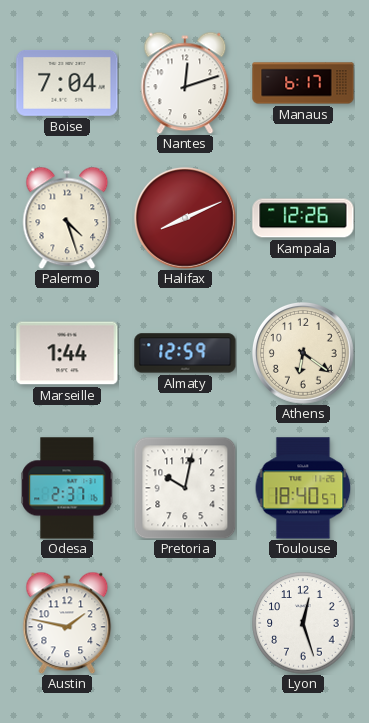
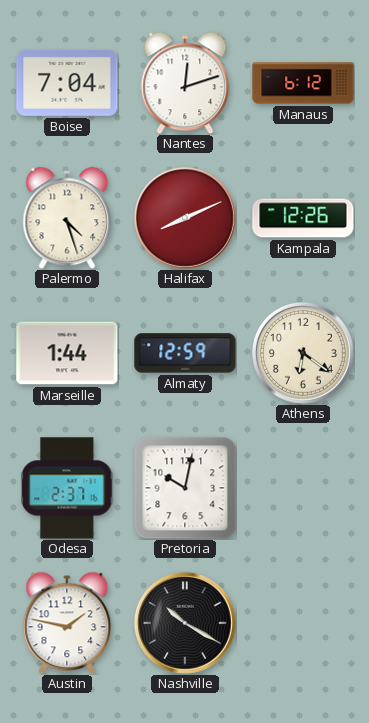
Manaus: 6:17 -> 6:12
Toulouse: 18:40 -> none
Nashville: none -> 10:20
Lyon: 12:27 -> none
